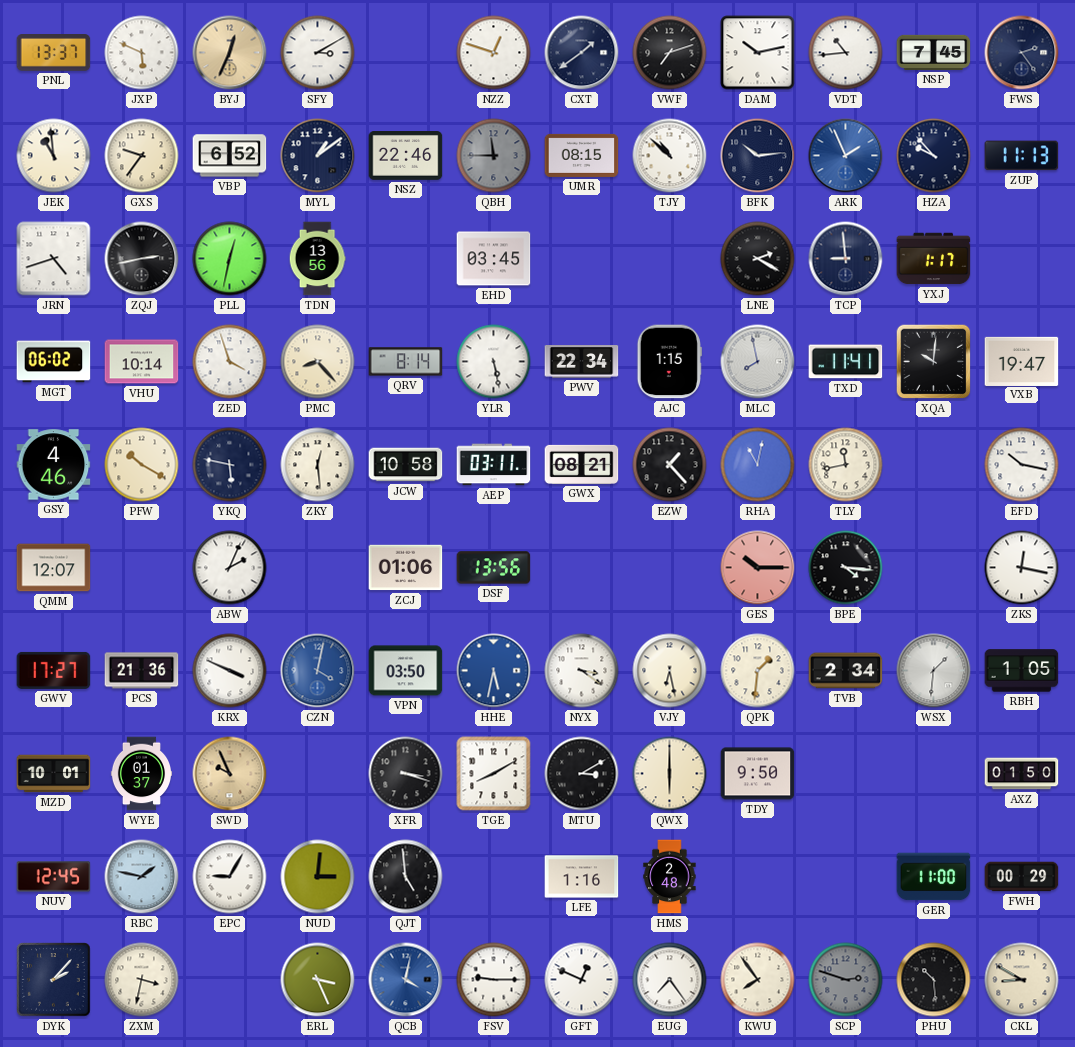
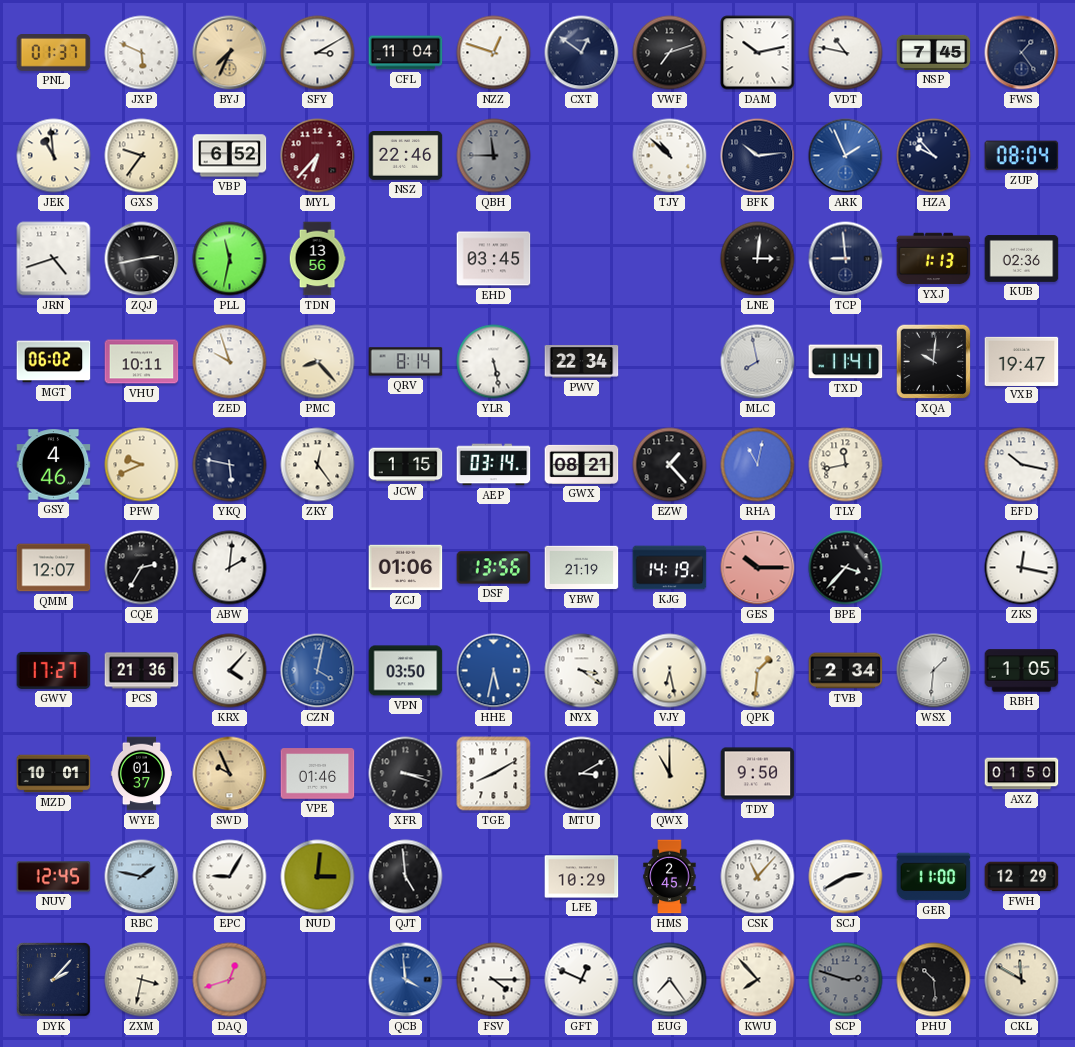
PNL: 13:37 -> 01:37
BYJ: 12:34 -> 7:34
CFL: none -> 11:04
CXT: 1:39 -> 12:51
VDT: 10:44 -> 10:47
FWS: 2:24 -> 1:24
MYL: 1:09 -> 6:37
MYL dial: navy -> burgundy
UMR: 08:15 -> none
ZUP: 11:13 -> 08:04
PLL: 12:32 -> 11:32
LNE: 2:20 -> 3:01
YXJ: 1:17 -> 1:13
KUB: none -> 02:36
VHU: 10:14 -> 10:11
ZED: 3:57 -> 9:57
AJC: 1:15 -> none
PFW: 10:20 -> 9:41
ZKY: 12:29 -> 12:24
JCW: 10:58 -> 1:15
AEP: 03:11 -> 03:14
CQE: none -> 2:35
ABW: 2:04 -> 2:01
YBW: none -> 21:19
KJG: none -> 14:19
BPE: 4:16 -> 3:37
KRX: 3:49 -> 4:07
VPE: none -> 01:46
QWX: 6:00 -> 11:00
LFE: 1:16 -> 10:29
HMS: 2:48 -> 2:45
CSK: none -> 11:07
SCJ: none -> 2:40
FWH: 00:29 -> 12:29
DAQ: none -> 12:42
ERL: 3:26 -> none
QCB: 4:02 -> 3:59
FSV: 9:15 -> 4:15
KWU: 7:54 -> 7:53
CKL: 8:50 -> 11:50
